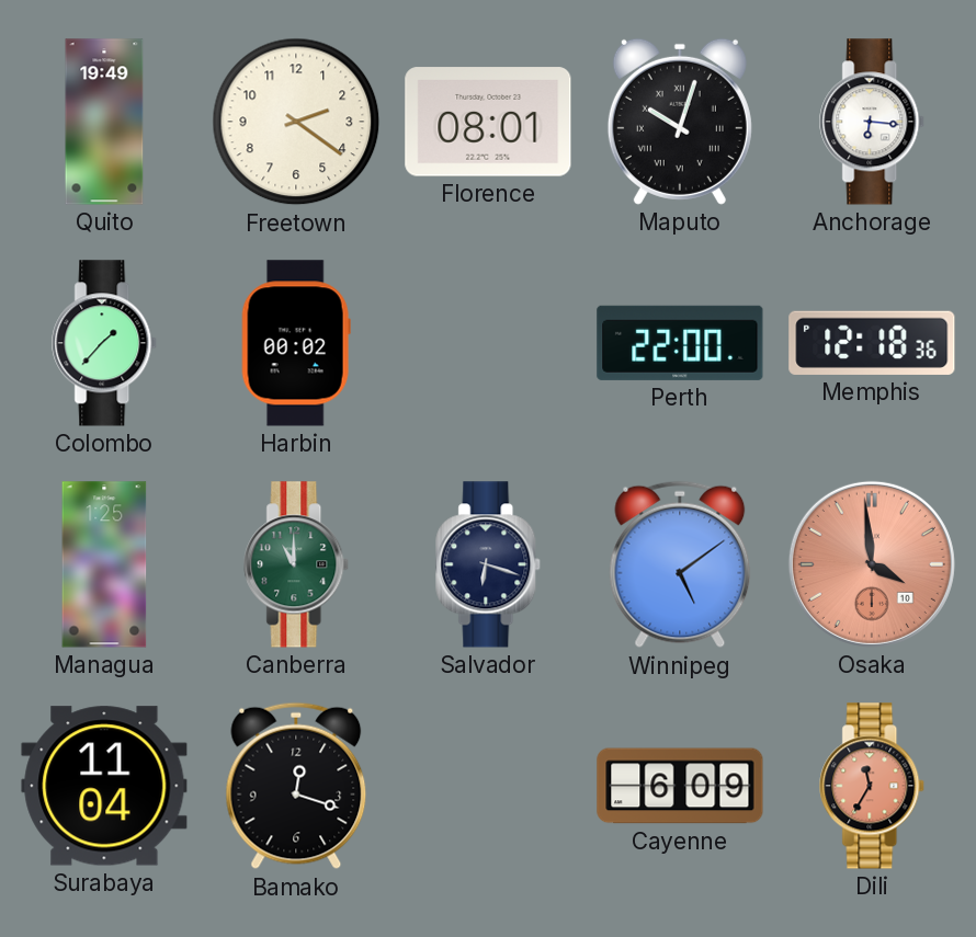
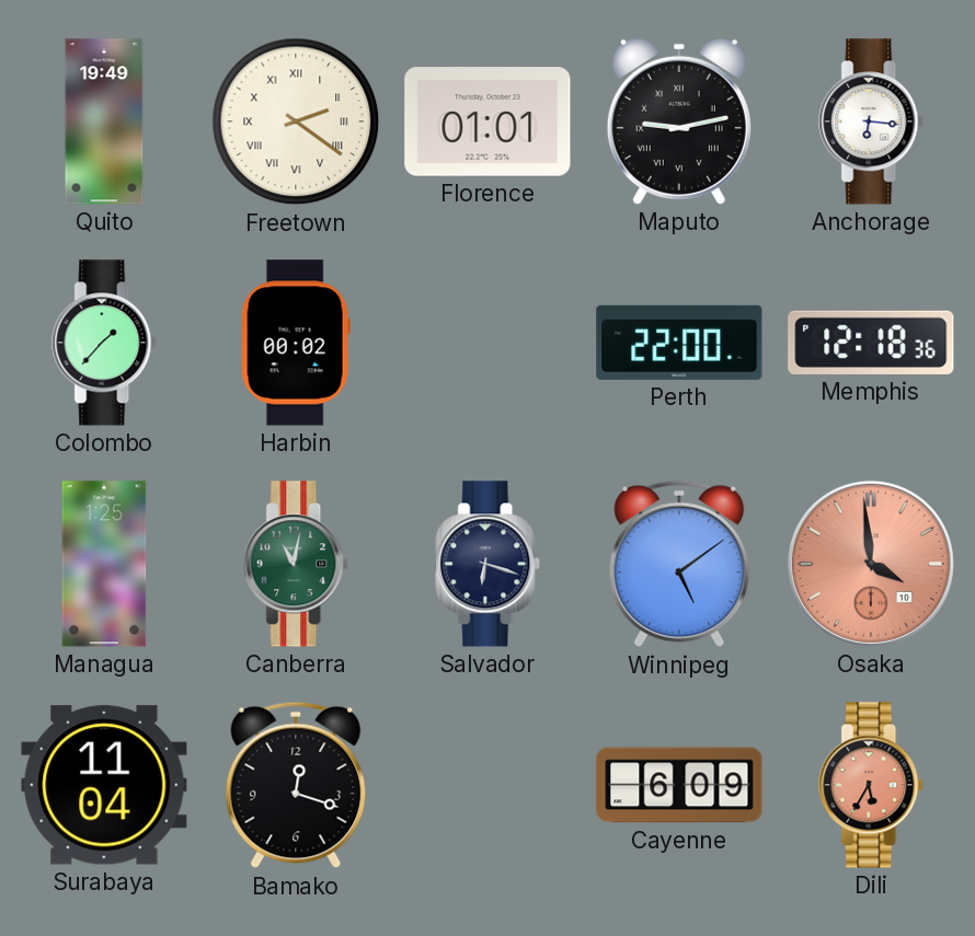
Freetown numerals: Arabic -> Roman
Florence: 08:01 -> 01:01
Maputo: 10:03 -> 9:13
Canberra: 11:00 -> 11:02
Dili: 11:35 -> 5:35
